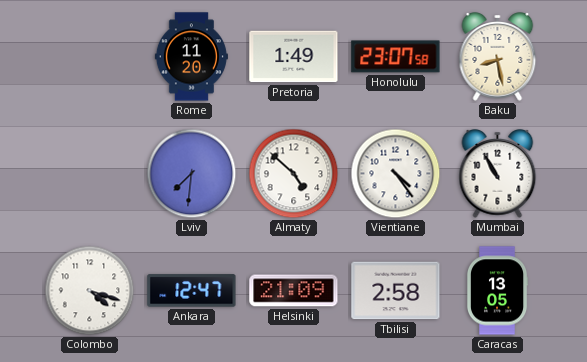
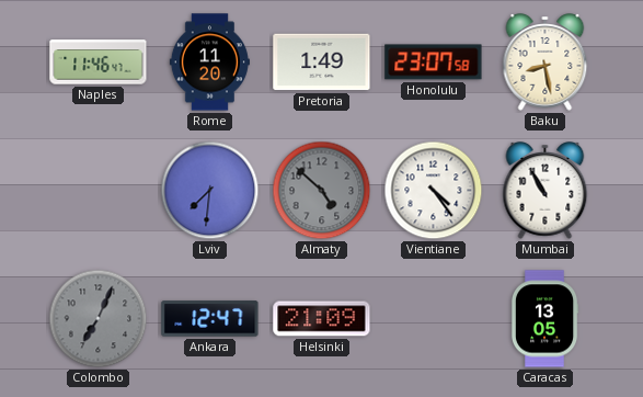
Naples: none -> 11:46
Almaty dial: white -> grey
Colombo: 4:18 -> 7:04
Colombo dial: white -> grey
Tbilisi: 2:58 -> none
